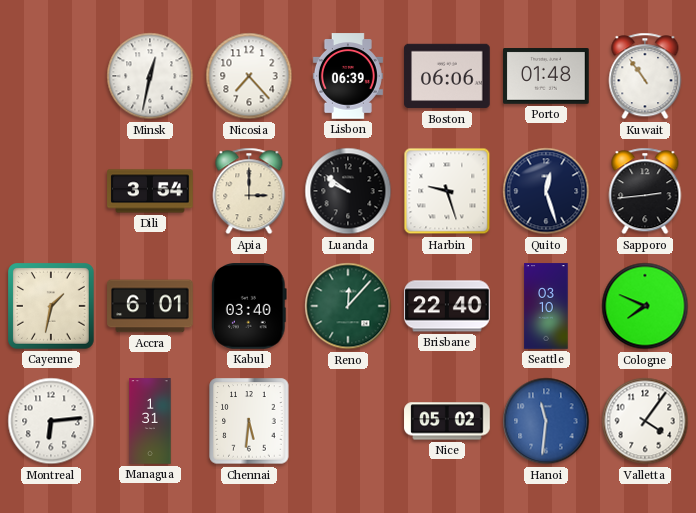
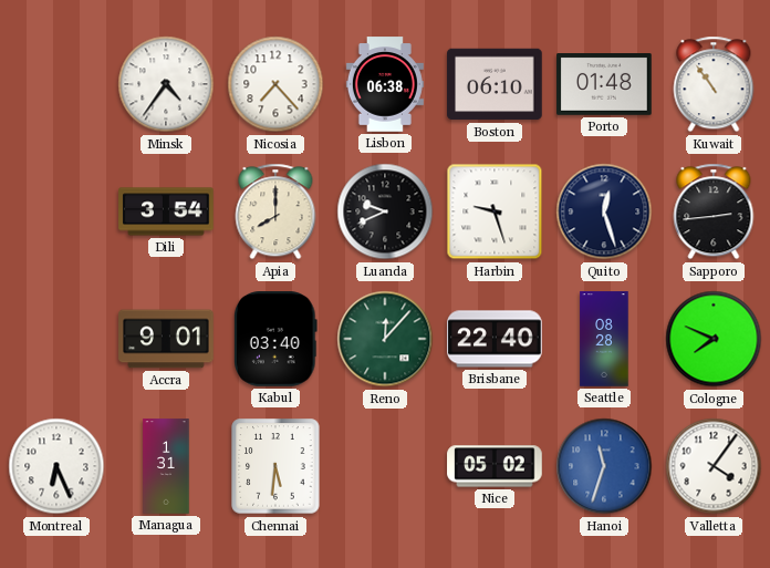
Minsk: 12:32 -> 4:36
Lisbon: 06:39 -> 06:38
Boston: 06:06 -> 06:10
Apia: 3:00 -> 8:00
Luanda: 9:51 -> 9:41
Cayenne: 1:32 -> none
Accra: 6:01 -> 9:01
Seattle: 03:10 -> 08:28
Montreal: 6:14 -> 6:26
Hanoi: 11:31 -> 11:33
